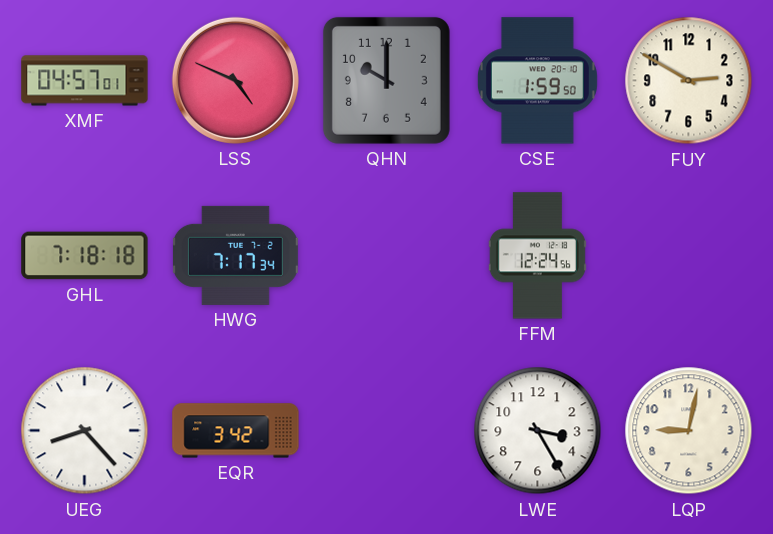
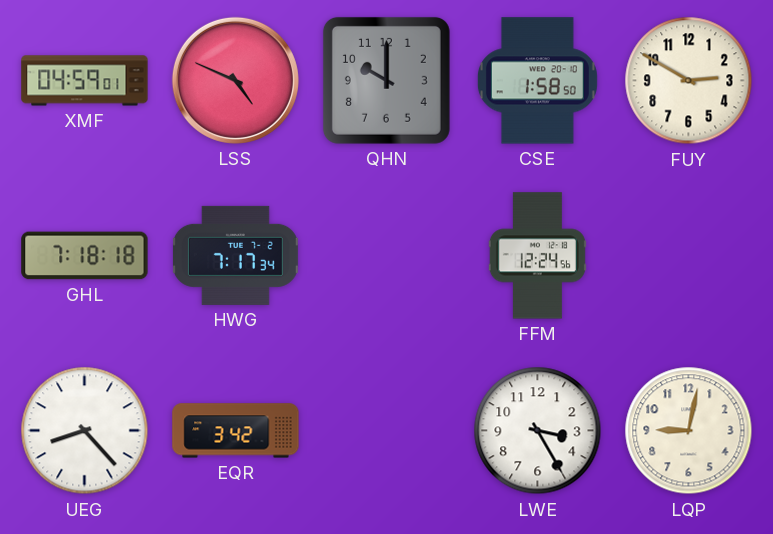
XMF: 04:57 -> 04:59
CSE: 1:59 -> 1:58
